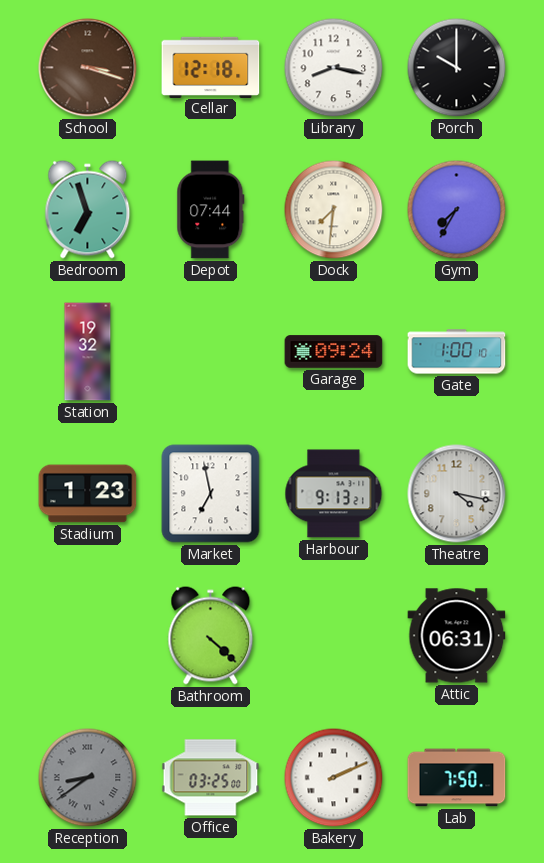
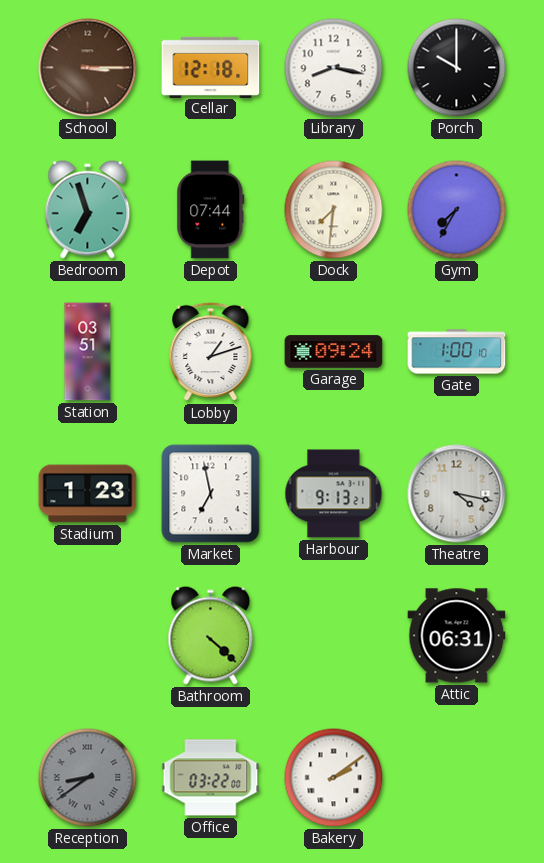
School: 3:18 -> 3:15
Station: 19:32 -> 03:51
Lobby: none -> 1:12
Office: 03:25 -> 03:22
Bakery: 2:11 -> 2:09
Lab: 7:50 -> none
